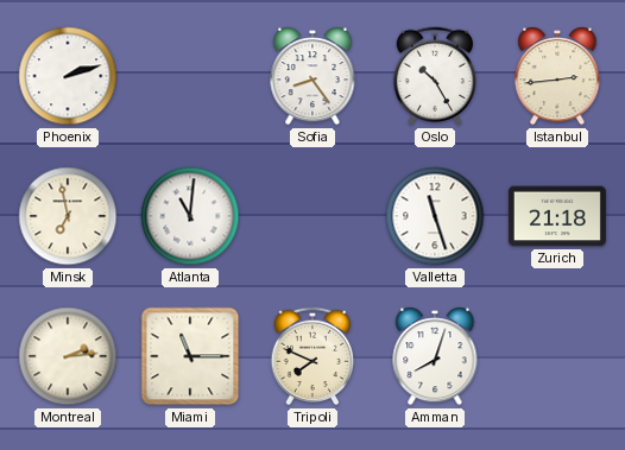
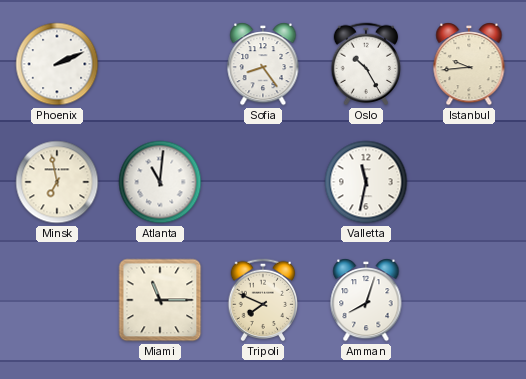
Phoenix: 2:12 -> 2:11
Istanbul: 2:44 -> 9:44
Valletta: 11:27 -> 11:32
Zurich: 21:18 -> none
Montreal: 2:14 -> none
